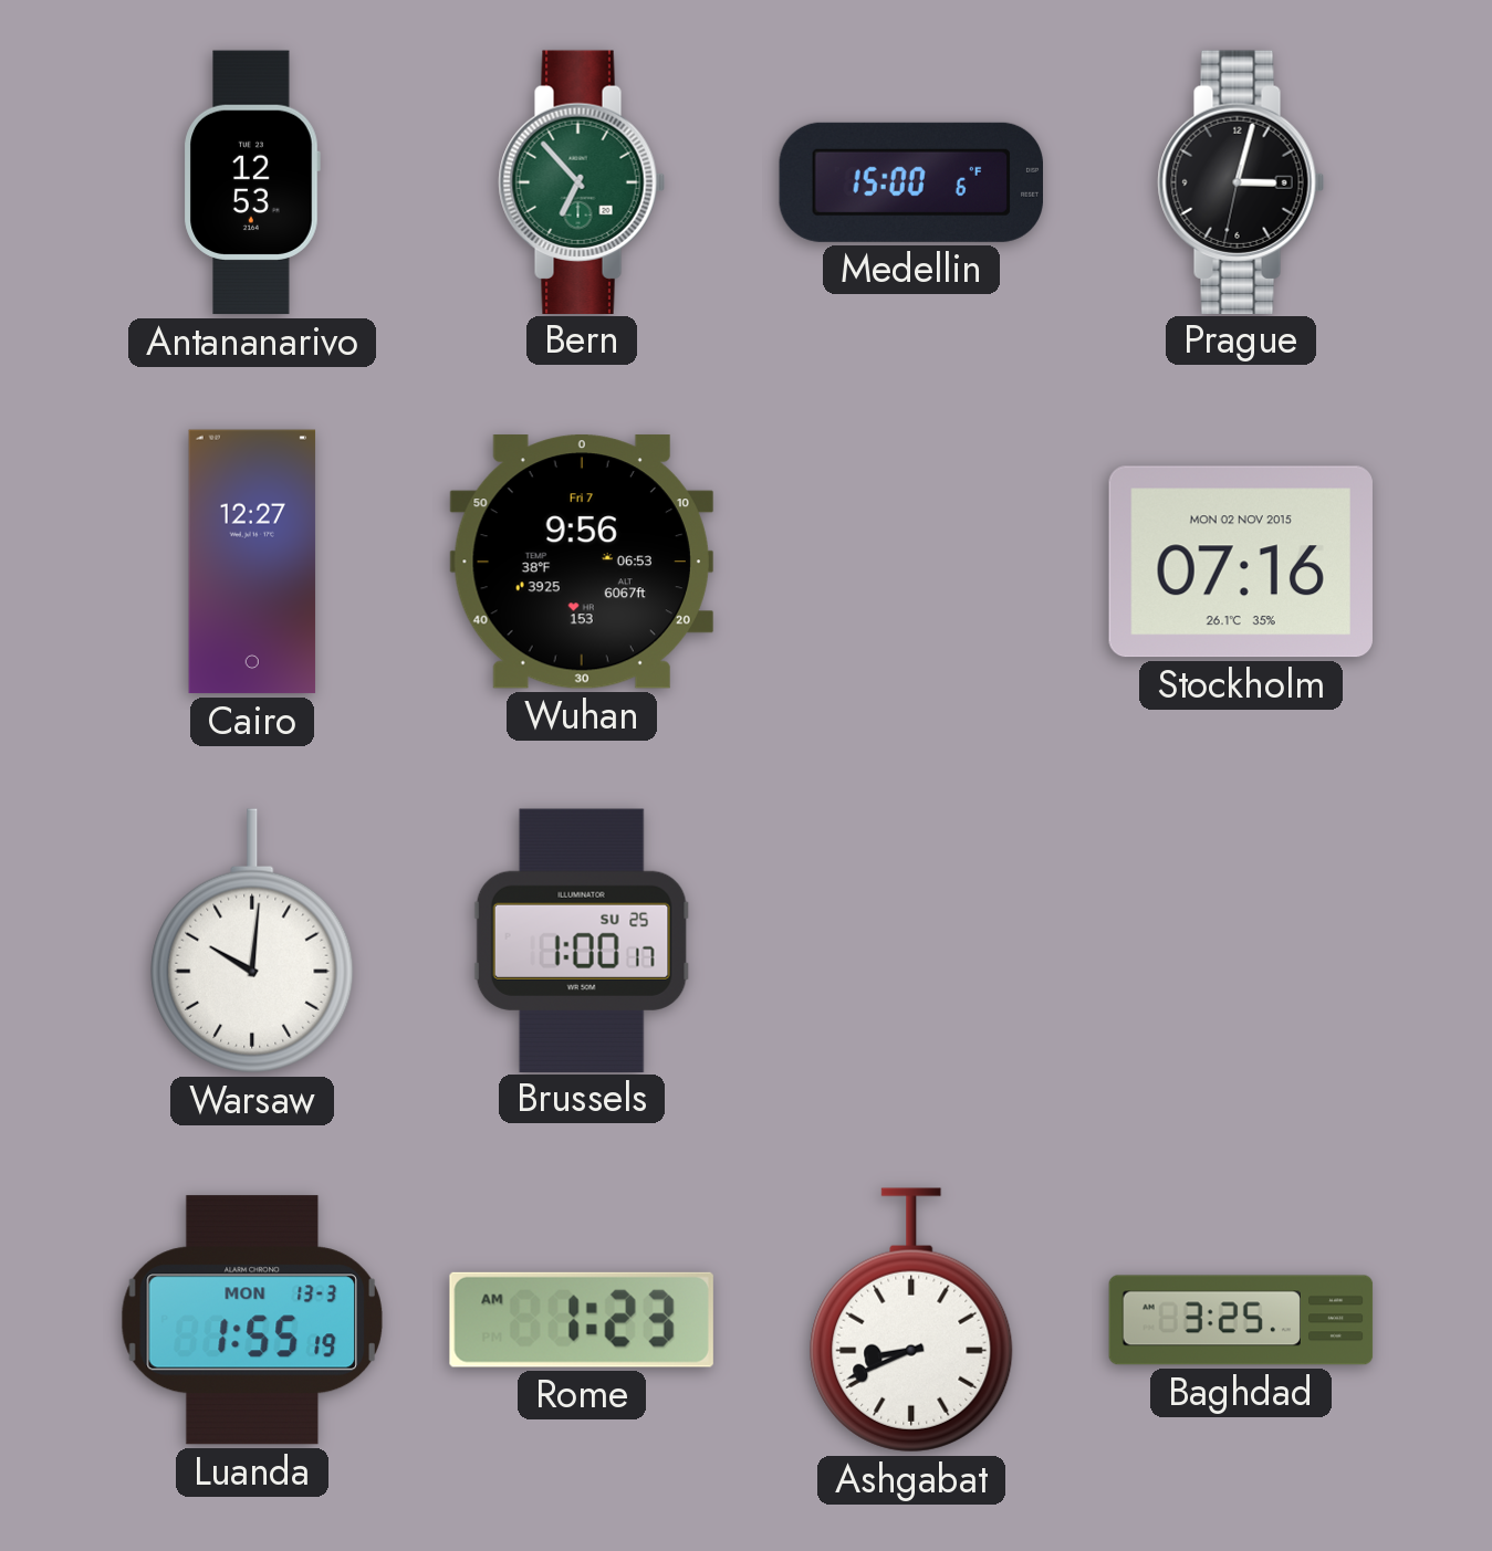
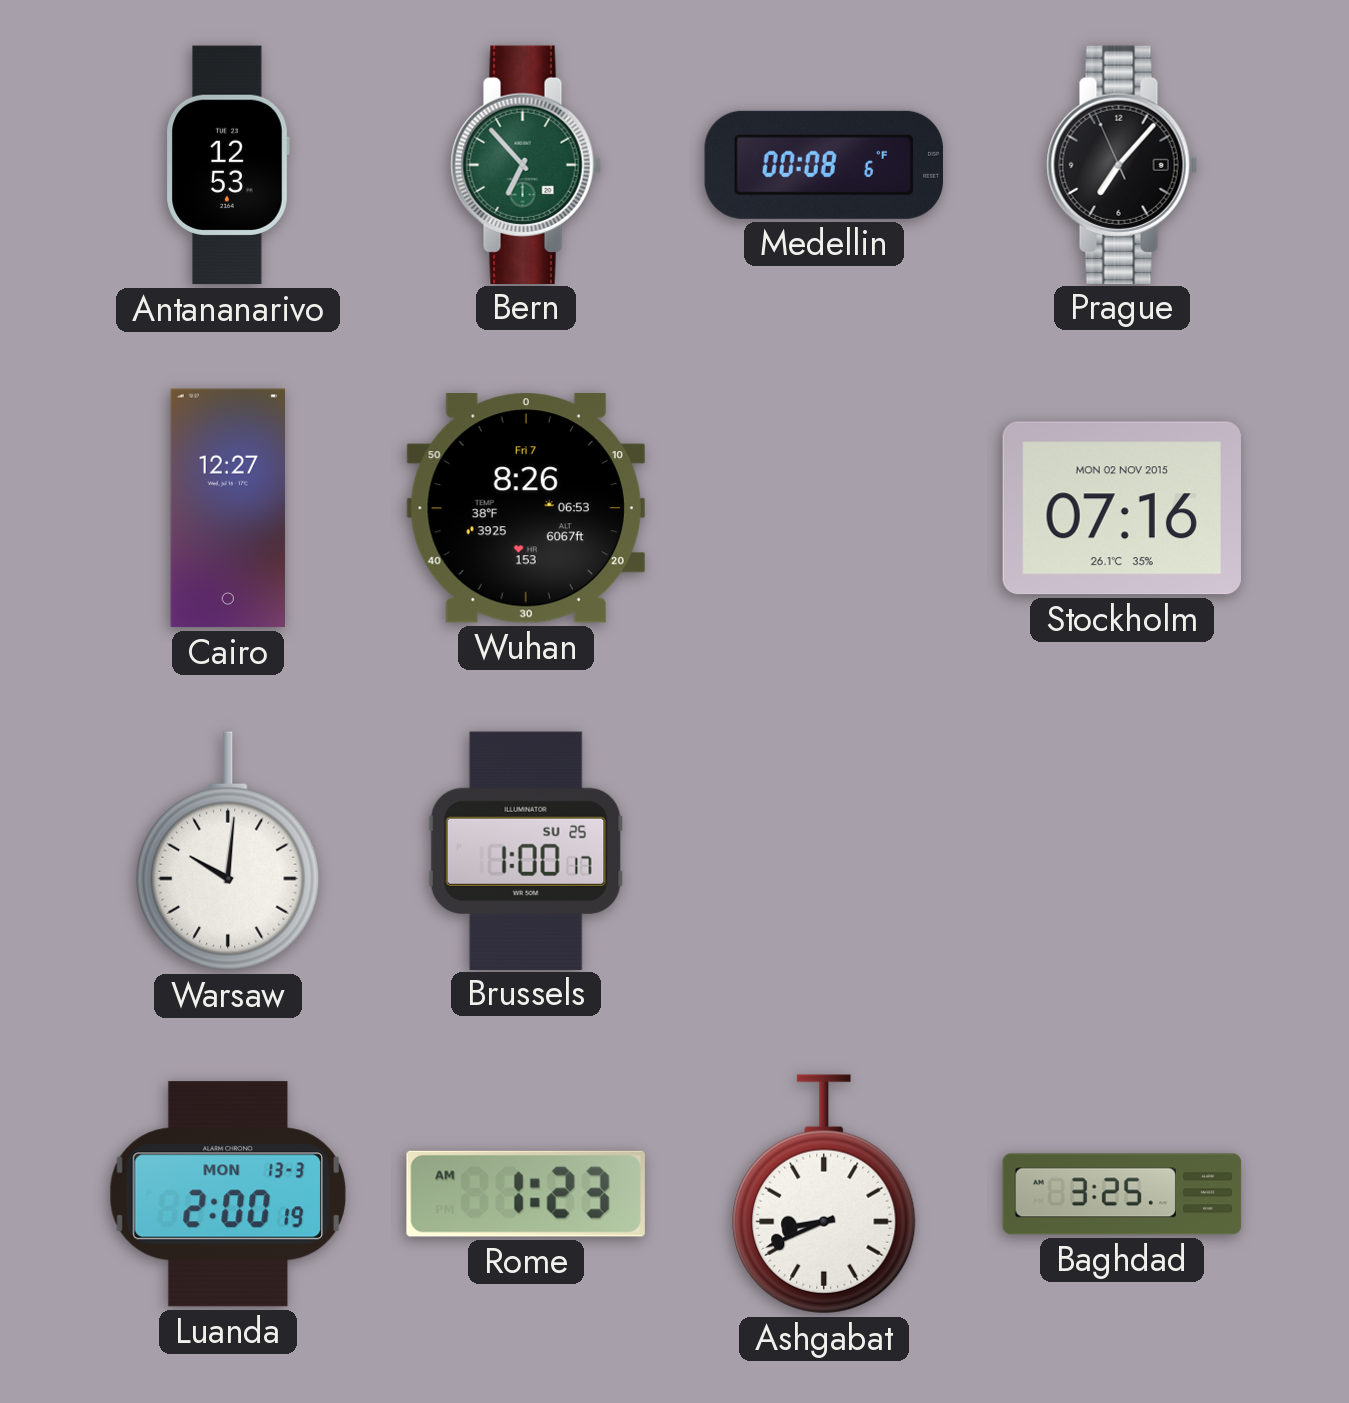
Medellin: 15:00 -> 00:08
Prague: 3:02 -> 7:06
Wuhan: 9:56 -> 8:26
Luanda: 1:55 -> 2:00
